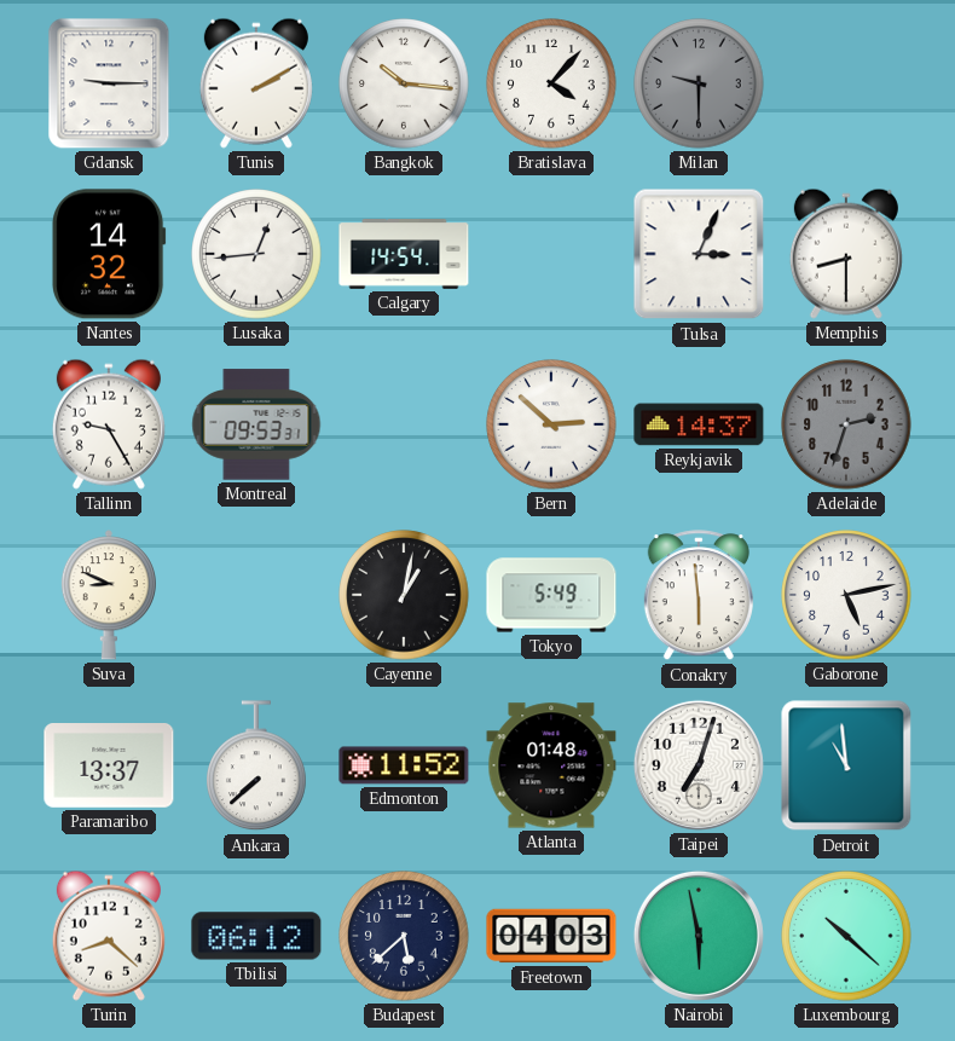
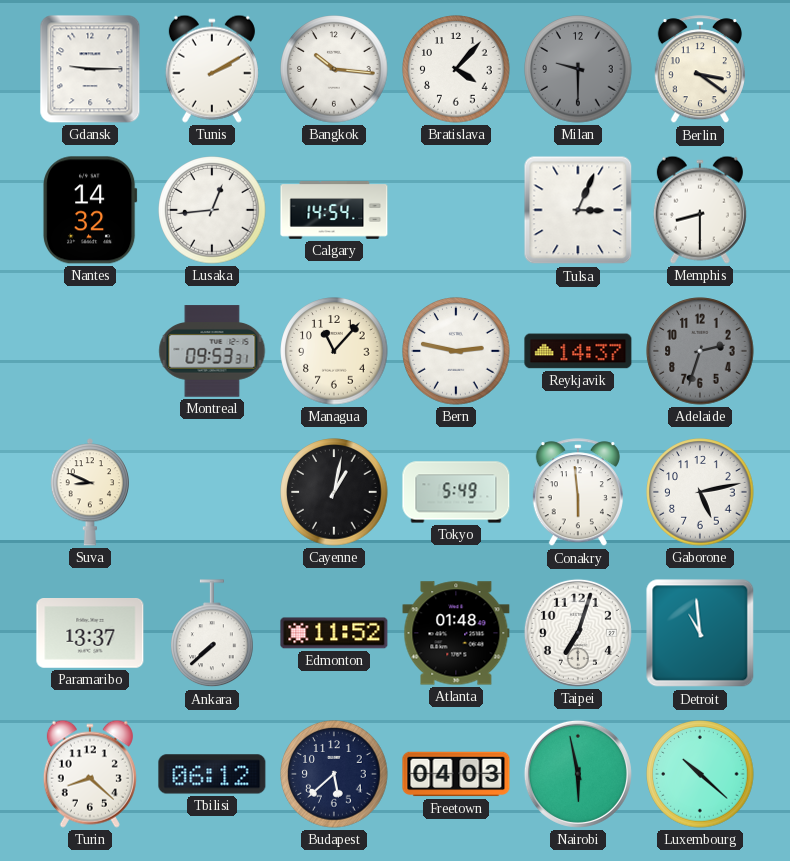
Berlin: none -> 3:21
Tallinn: 9:25 -> none
Managua: none -> 11:07
Bern: 2:52 -> 2:47
